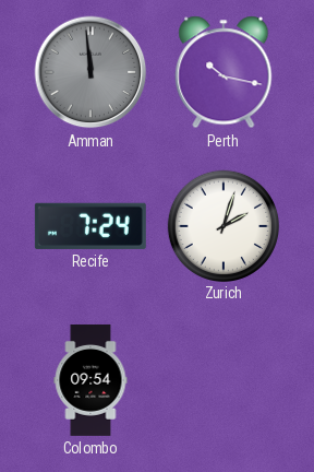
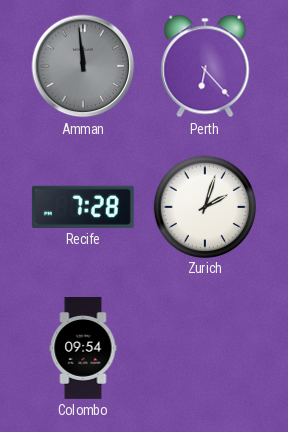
Perth: 10:17 -> 6:23
Recife: 7:24 -> 7:28
